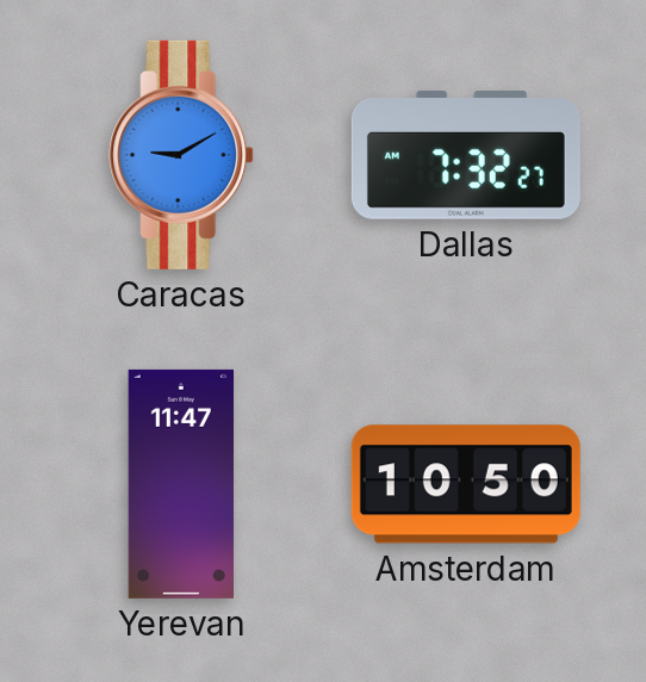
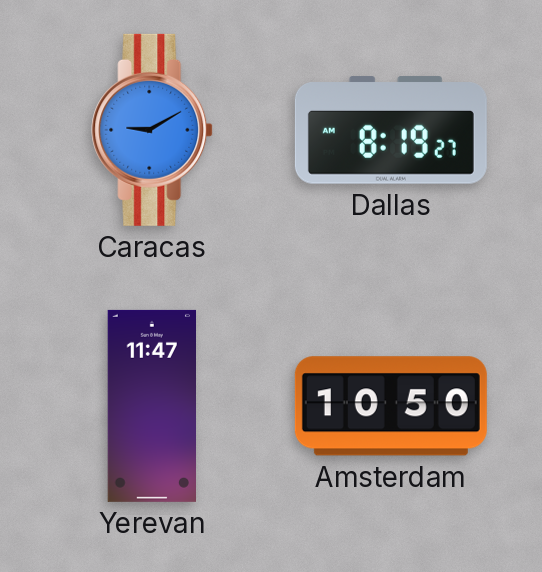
Dallas: 7:32 -> 8:19
